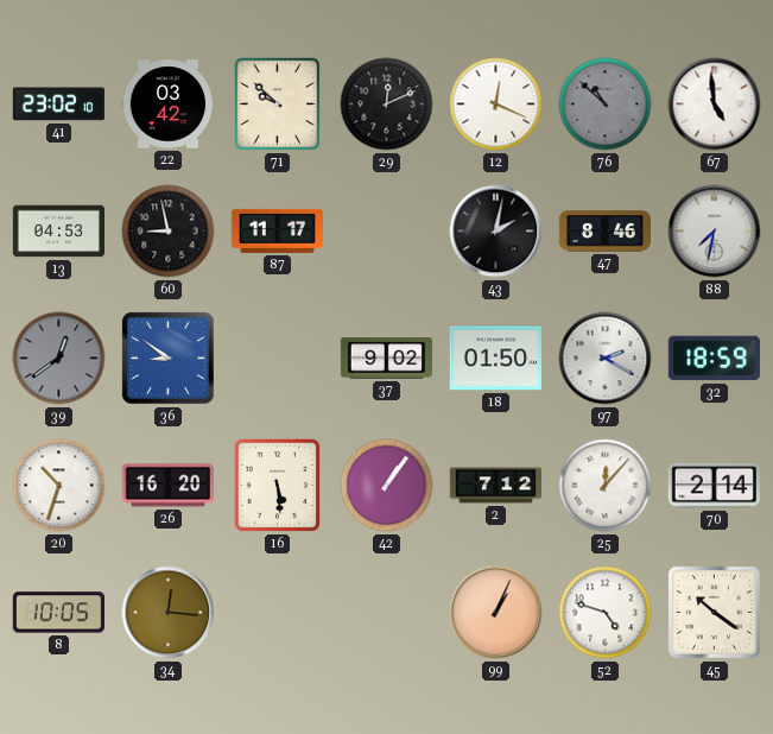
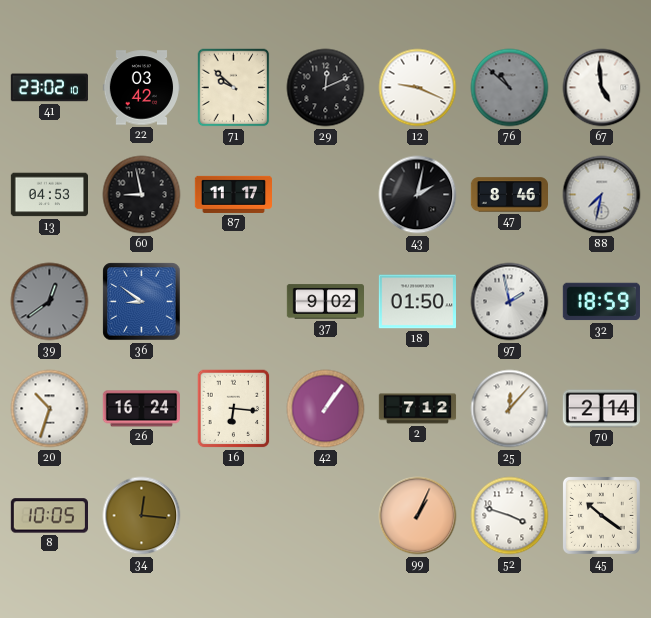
12: 12:19 -> 9:19
97: 2:20 -> 1:58
26: 16:20 -> 16:24
16: 5:29 -> 6:16
52: 4:48 -> 3:48
